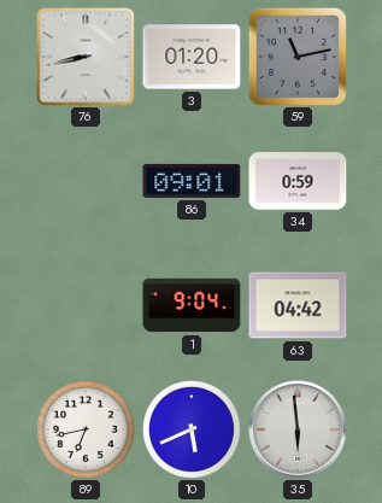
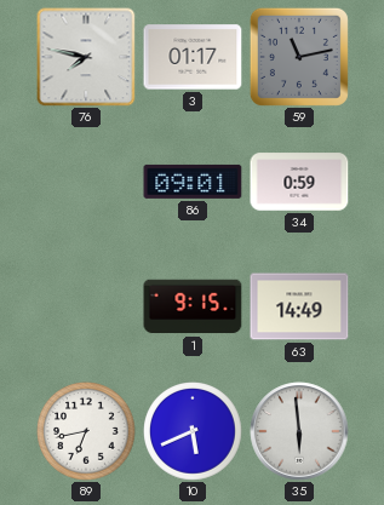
76: 8:43 -> 7:47
3: 01:20 -> 01:17
1: 9:04 -> 9:15
63: 04:42 -> 14:49
